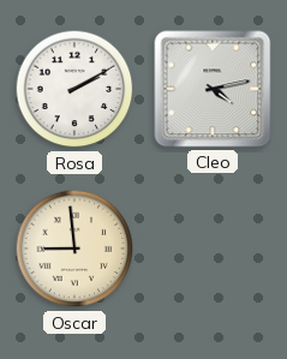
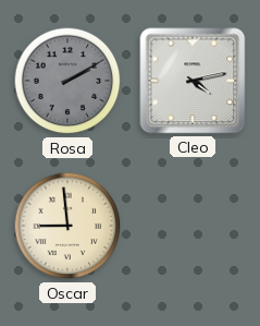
Rosa dial: white -> grey
